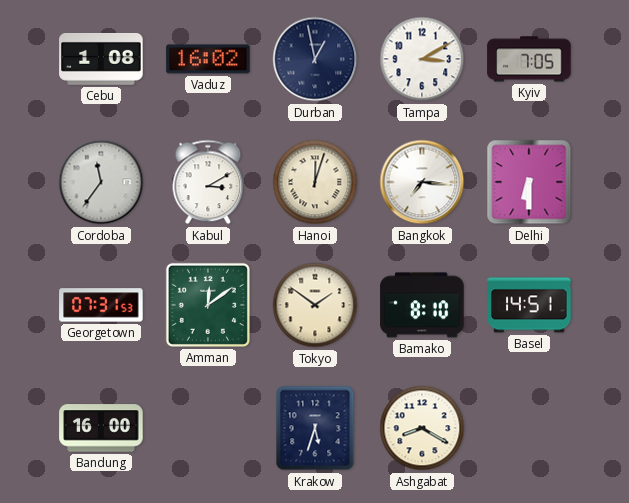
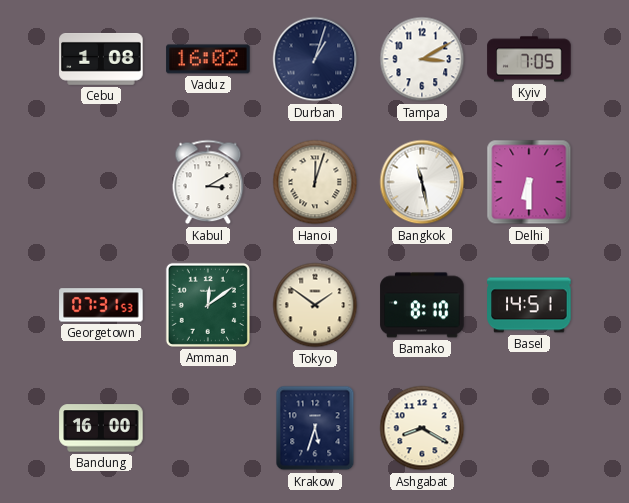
Durban: 12:58 -> 1:03
Cordoba: 11:36 -> none
Bangkok: 7:16 -> 11:28
